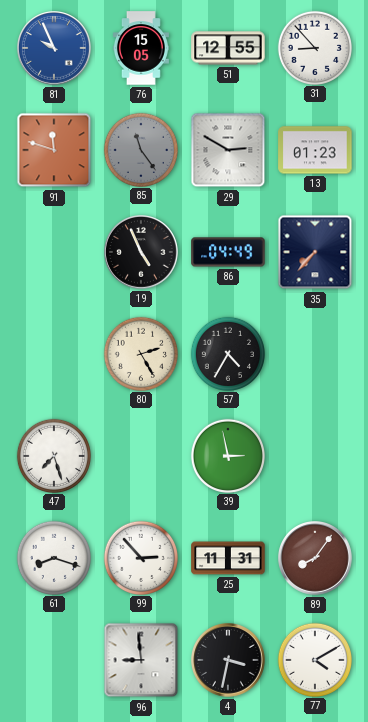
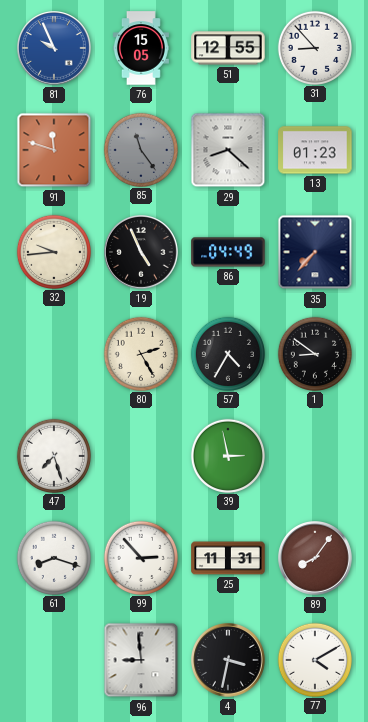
29: 2:50 -> 8:22
32: none -> 9:44
1: none -> 8:51
